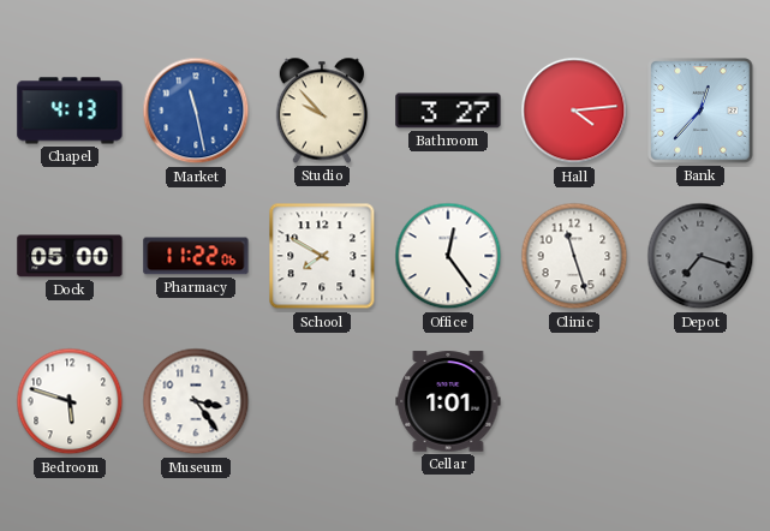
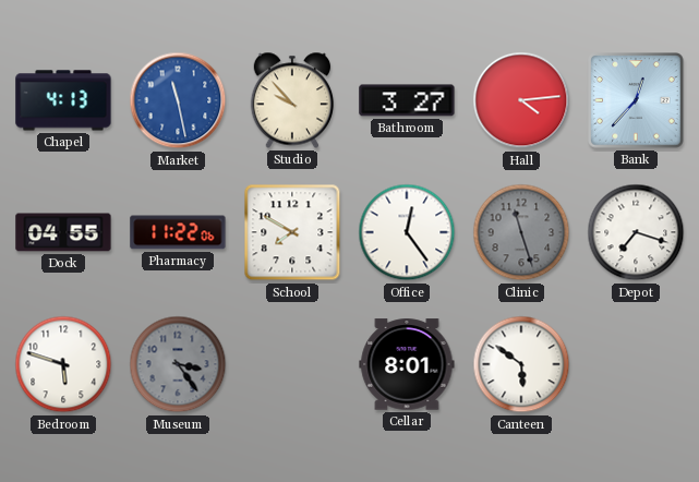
Dock: 05:00 -> 04:55
Clinic dial: white -> grey
Depot dial: grey -> white
Museum dial: white -> grey
Cellar: 1:01 -> 8:01
Canteen: none -> 5:51
